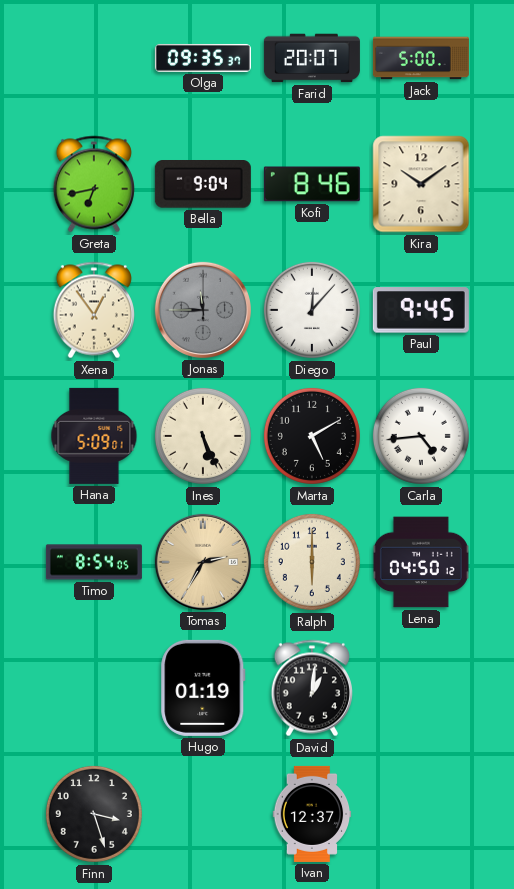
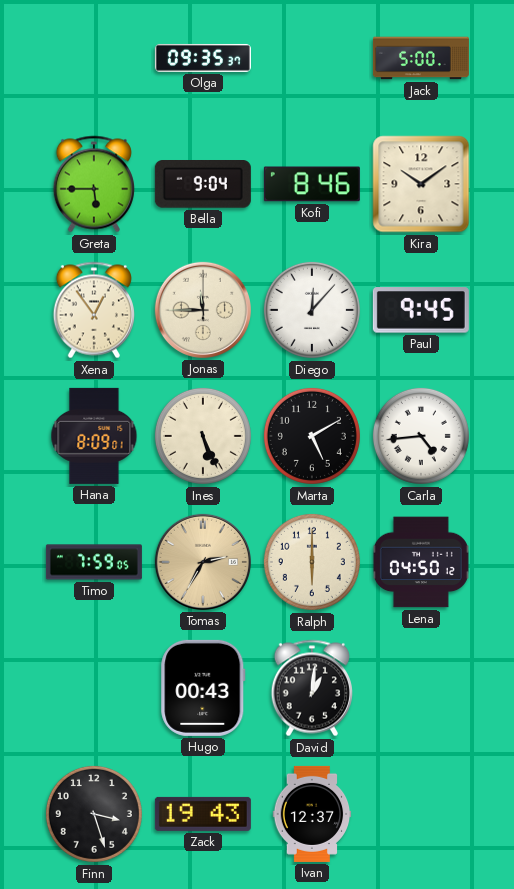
Farid: 20:07 -> none
Greta: 6:43 -> 5:45
Jonas dial: grey -> cream
Hana: 5:09 -> 8:09
Timo: 8:54 -> 7:59
Hugo: 01:19 -> 00:43
Zack: none -> 19:43
